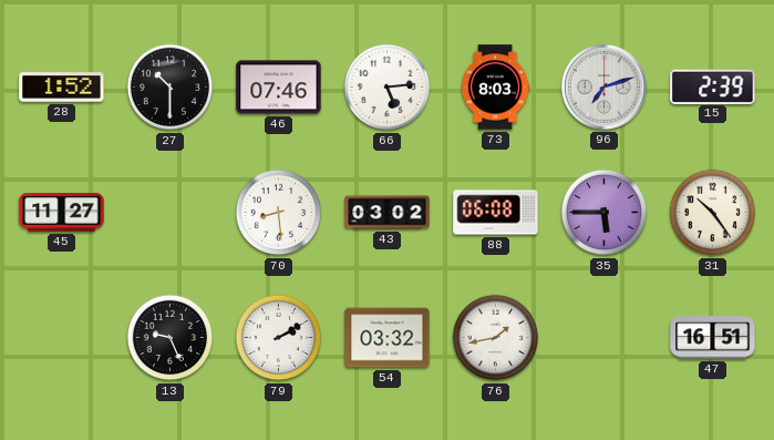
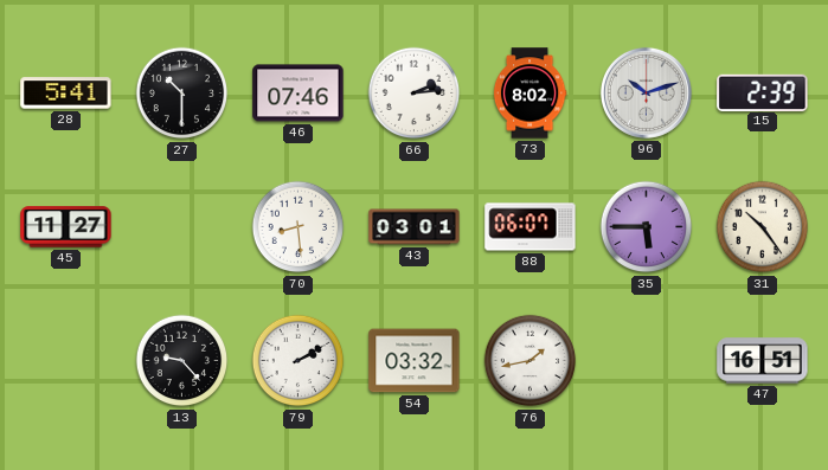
28: 1:52 -> 5:41
66: 5:14 -> 2:14
73: 8:03 -> 8:02
96: 7:12 -> 10:12
43: 03:02 -> 03:01
88: 06:08 -> 06:07
13: 9:26 -> 9:23
